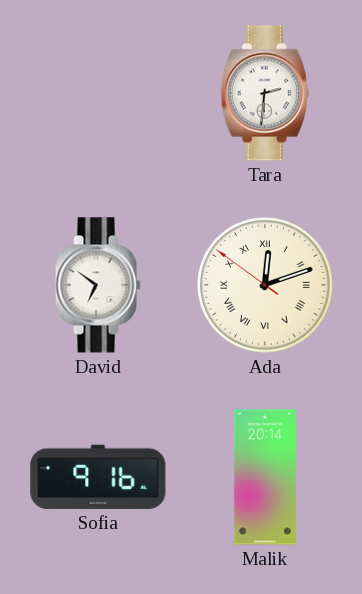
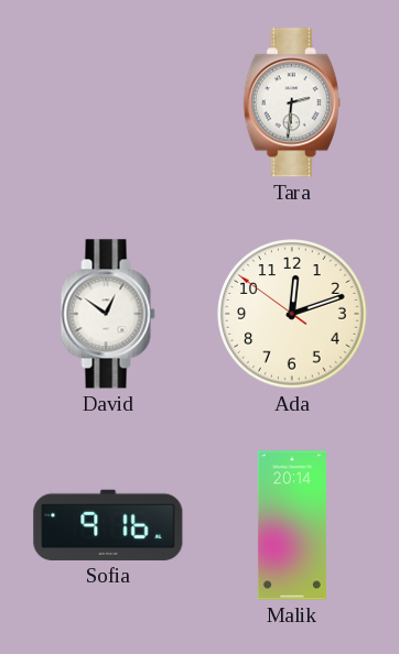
David: 6:51 -> 12:51
Ada numerals: Roman -> Arabic
